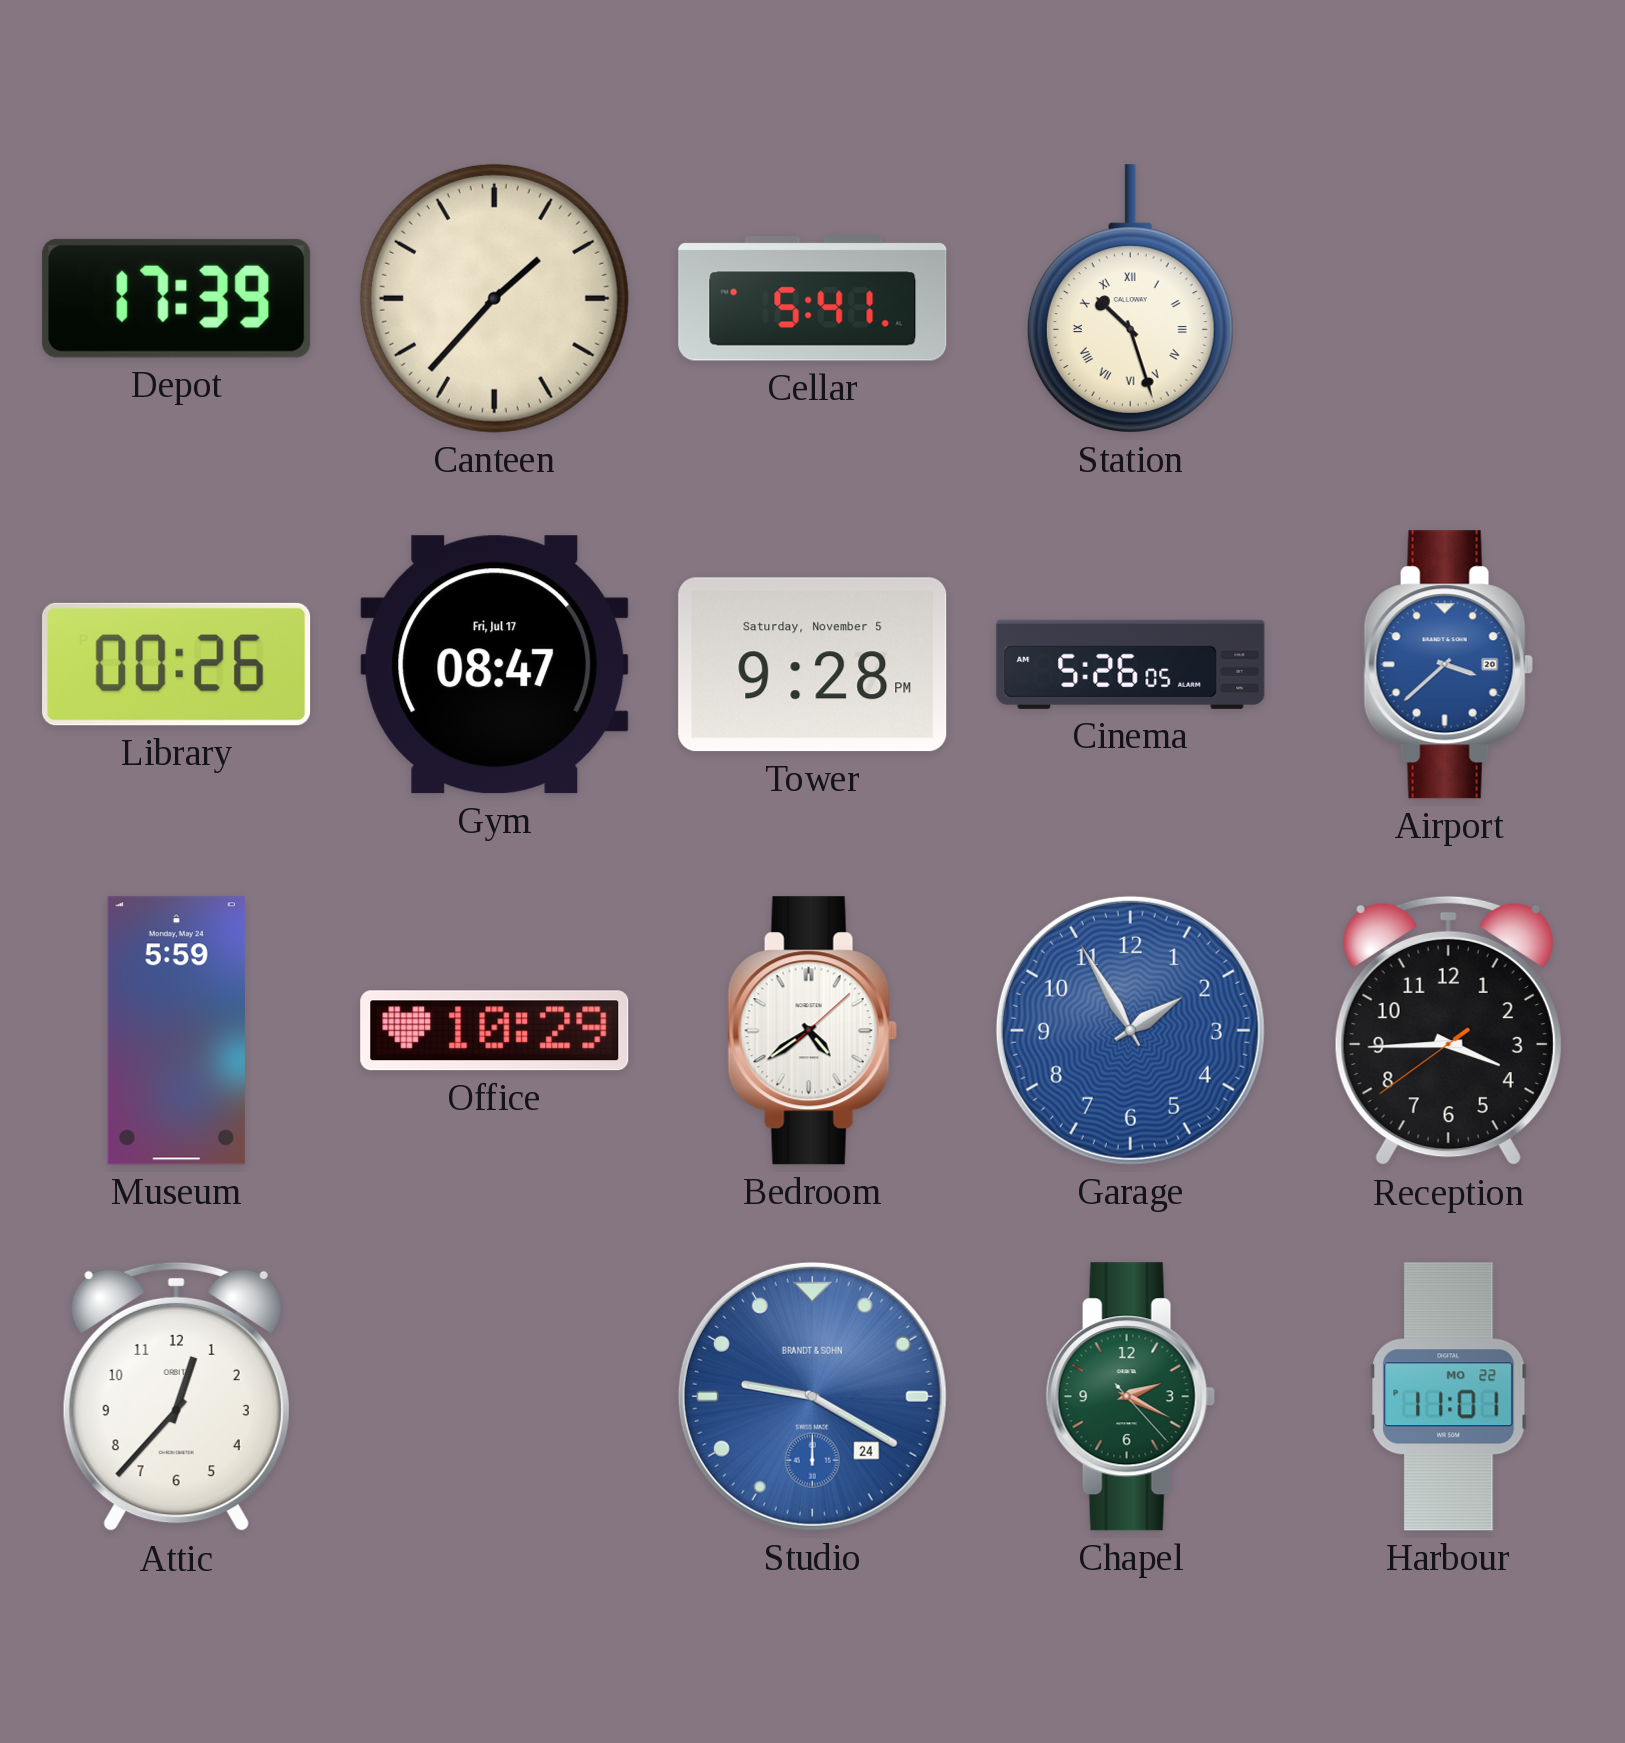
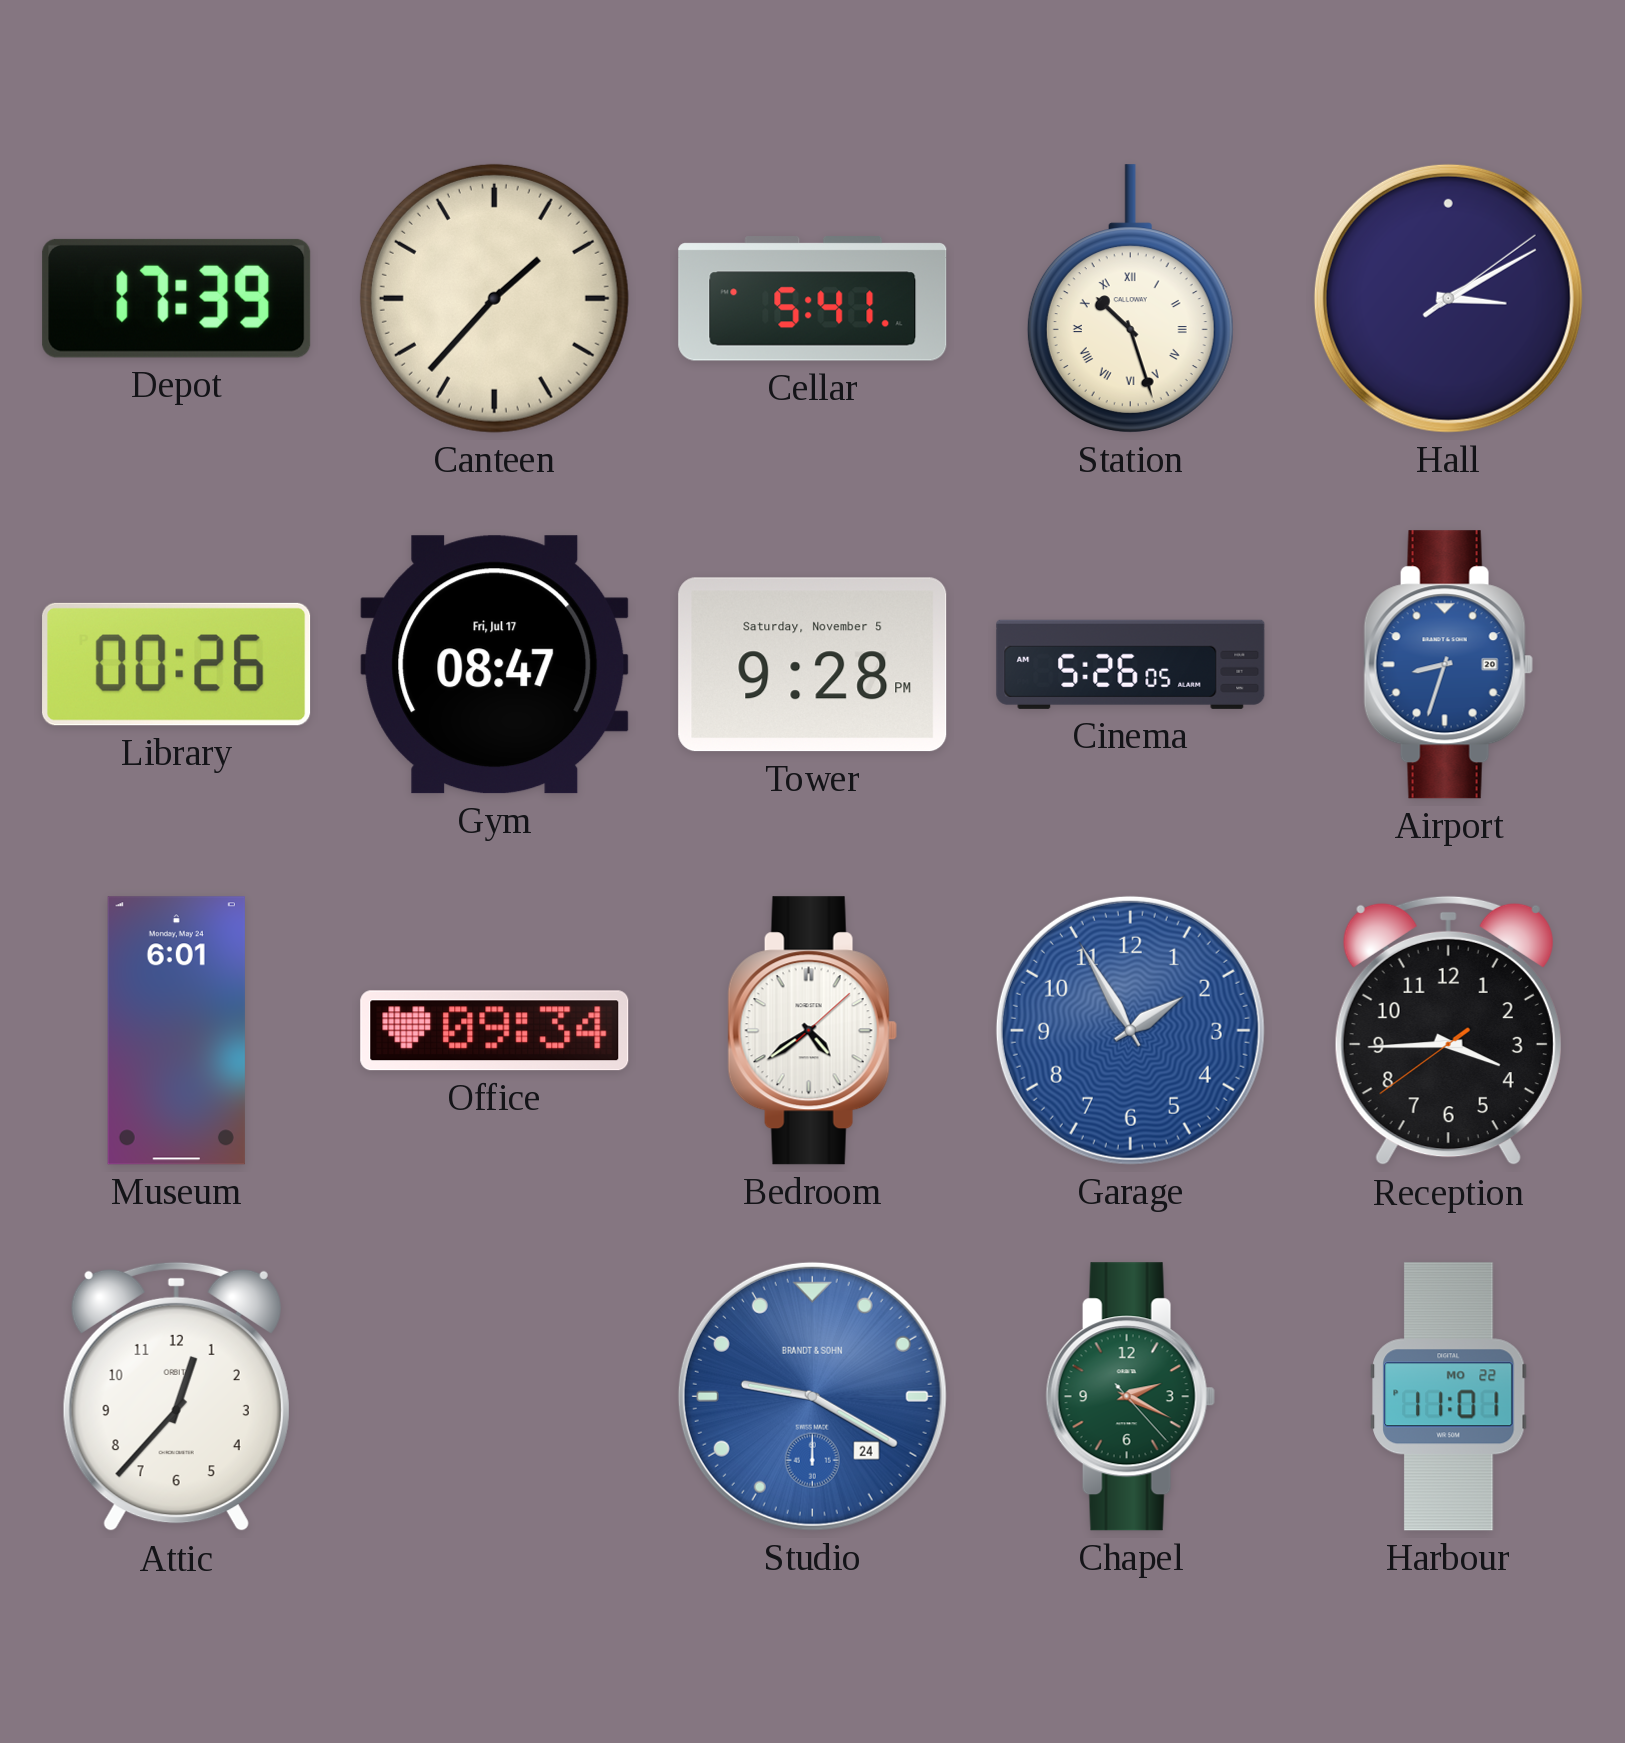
Hall: none -> 3:10
Airport: 3:38 -> 8:33
Museum: 5:59 -> 6:01
Office: 10:29 -> 09:34
